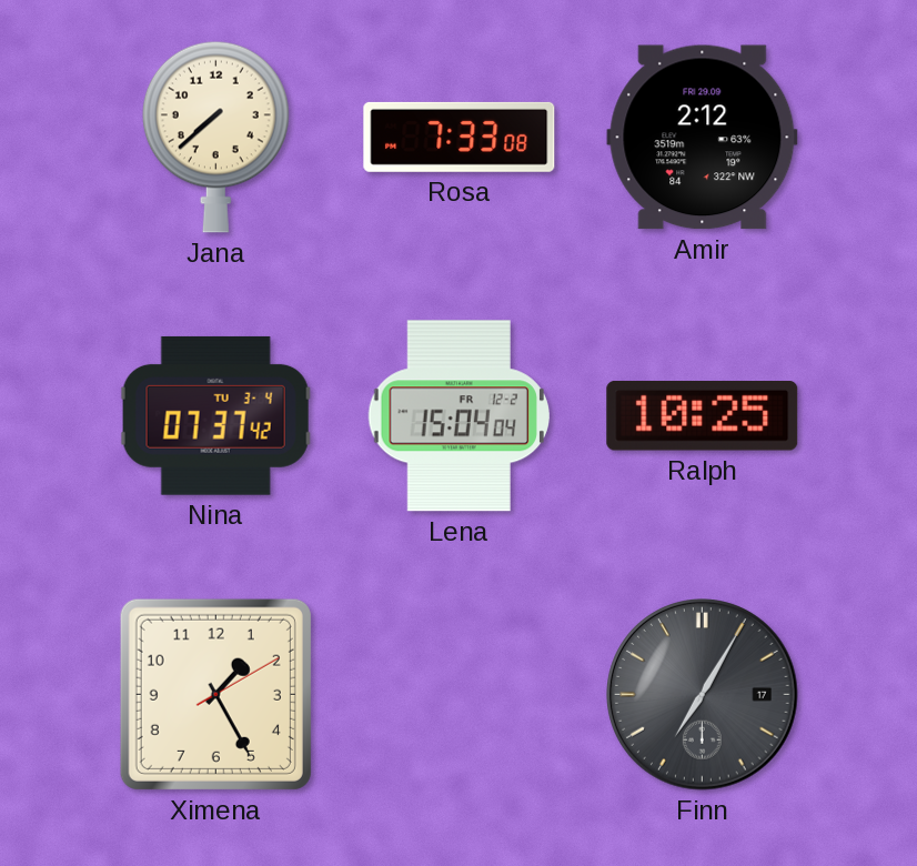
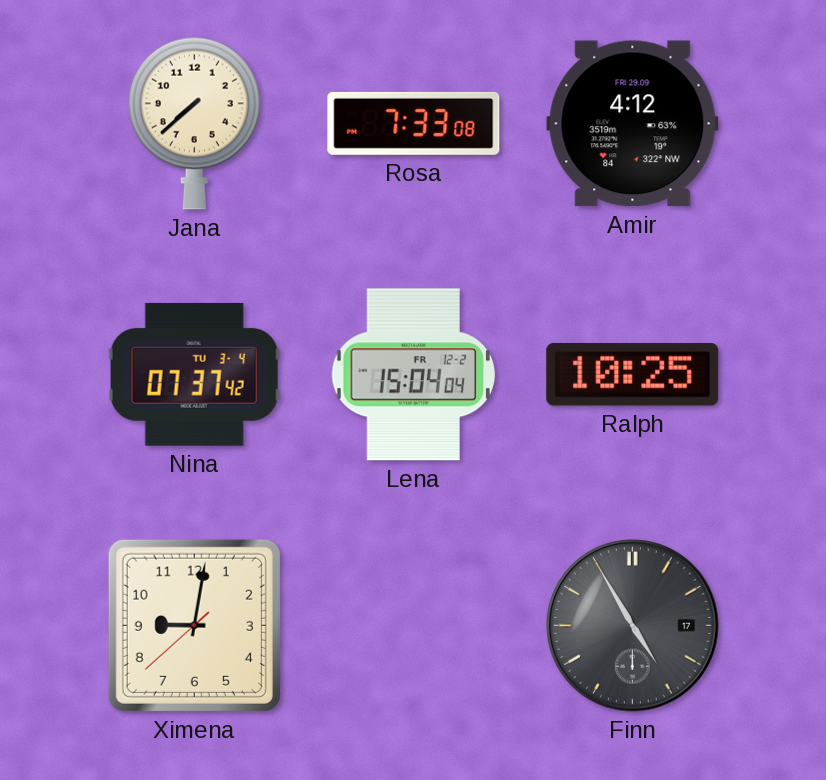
Amir: 2:12 -> 4:12
Ximena: 1:25 -> 9:01
Finn: 7:05 -> 4:55
